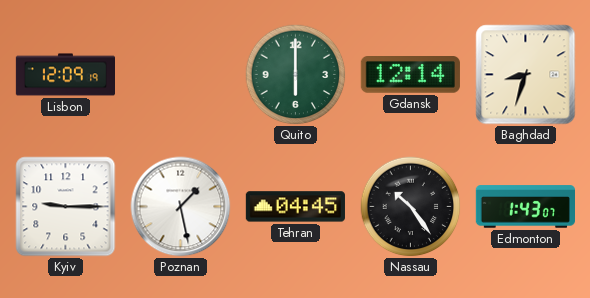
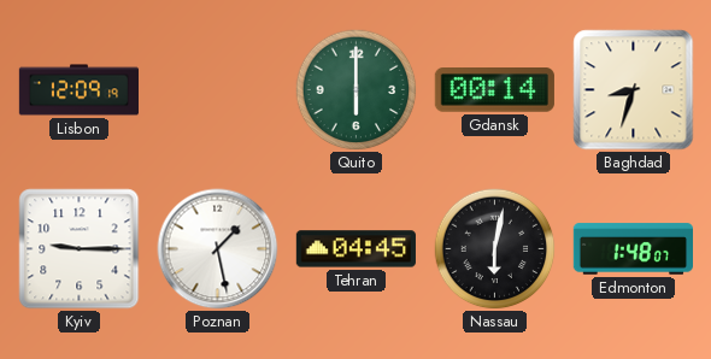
Gdansk: 12:14 -> 00:14
Nassau: 10:24 -> 6:02
Edmonton: 1:43 -> 1:48
